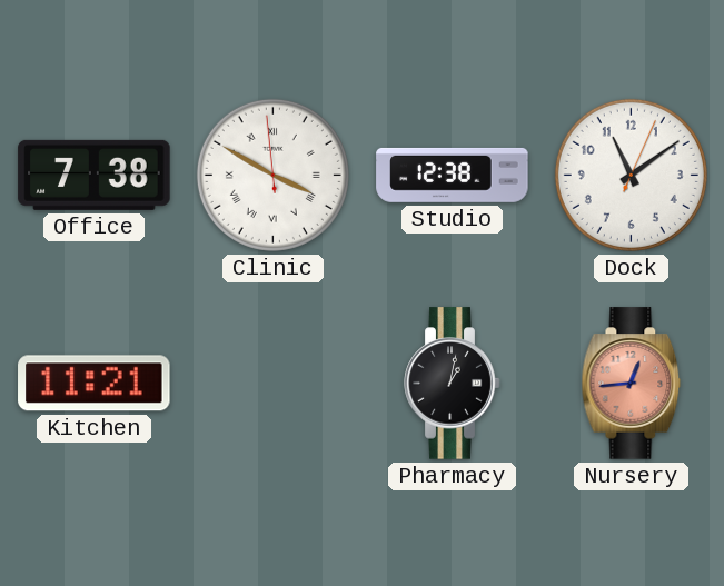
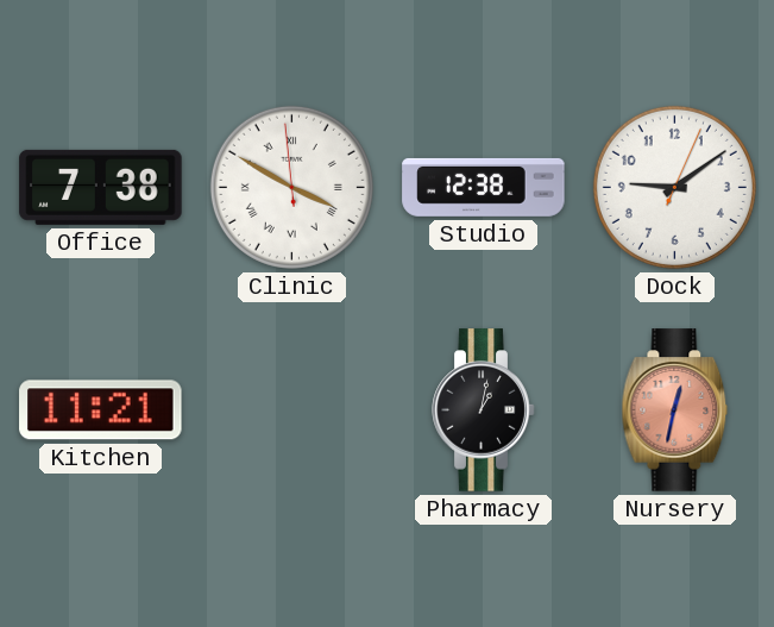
Dock: 11:09 -> 9:09
Nursery: 12:44 -> 12:32
